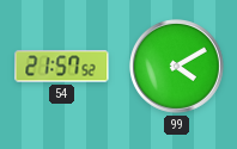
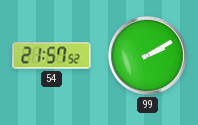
99: 4:10 -> 2:10
